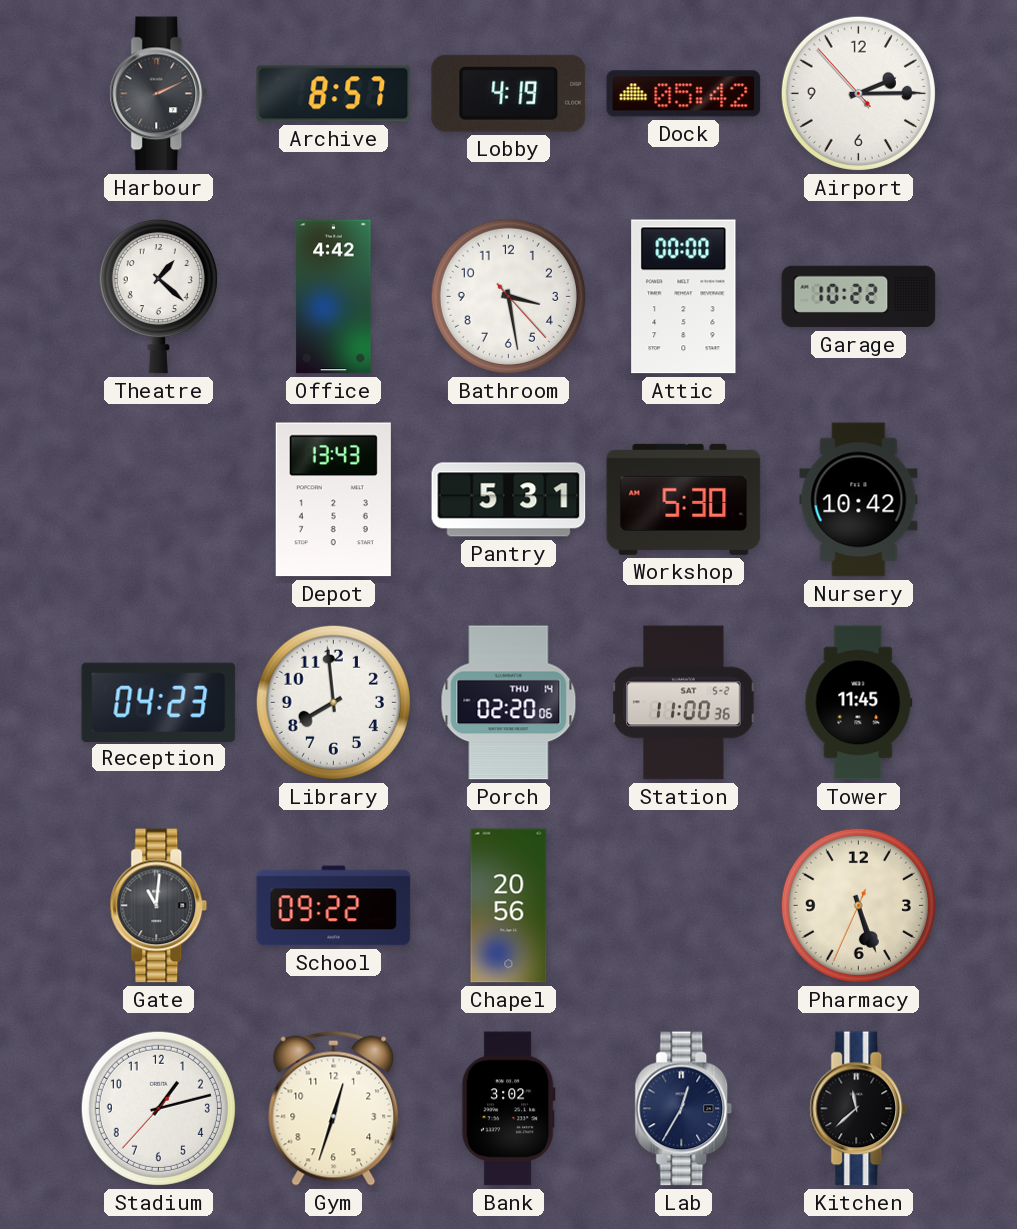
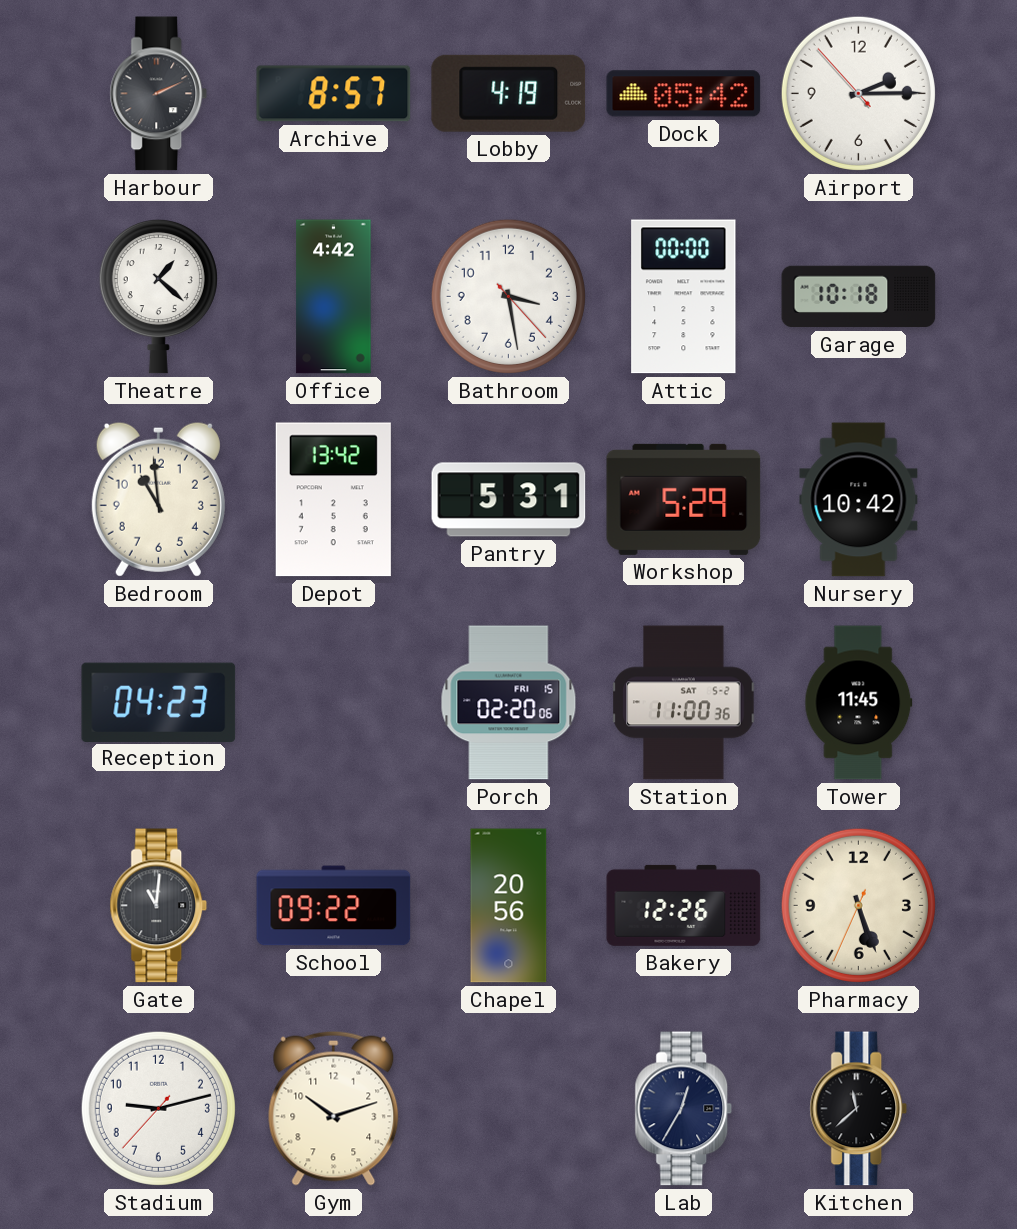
Garage: 10:22 -> 10:18
Bedroom: none -> 10:59
Depot: 13:43 -> 13:42
Workshop: 5:30 -> 5:29
Library: 7:59 -> none
Porch date: THU 14 -> FRI 15
Bakery: none -> 12:26
Stadium: 1:12 -> 9:12
Gym: 12:33 -> 10:12
Bank: 3:02 -> none
